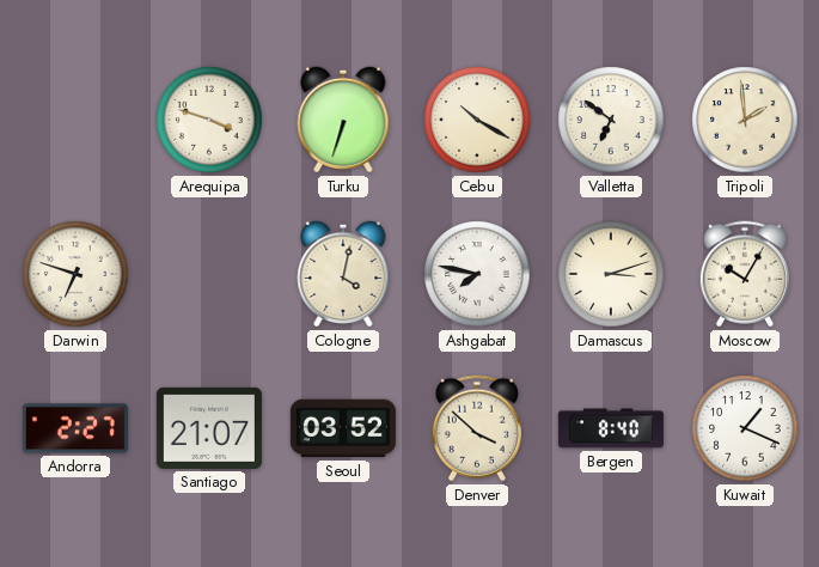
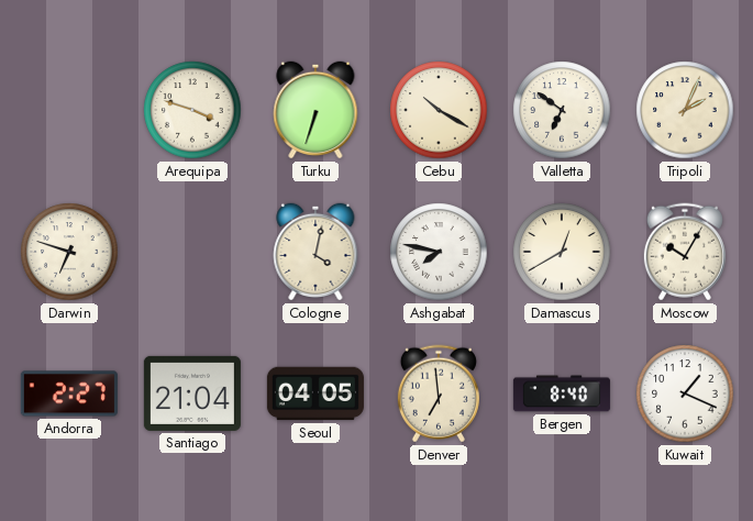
Tripoli: 1:59 -> 2:04
Damascus: 3:12 -> 12:40
Santiago: 21:07 -> 21:04
Seoul: 03:52 -> 04:05
Denver: 3:52 -> 6:59
